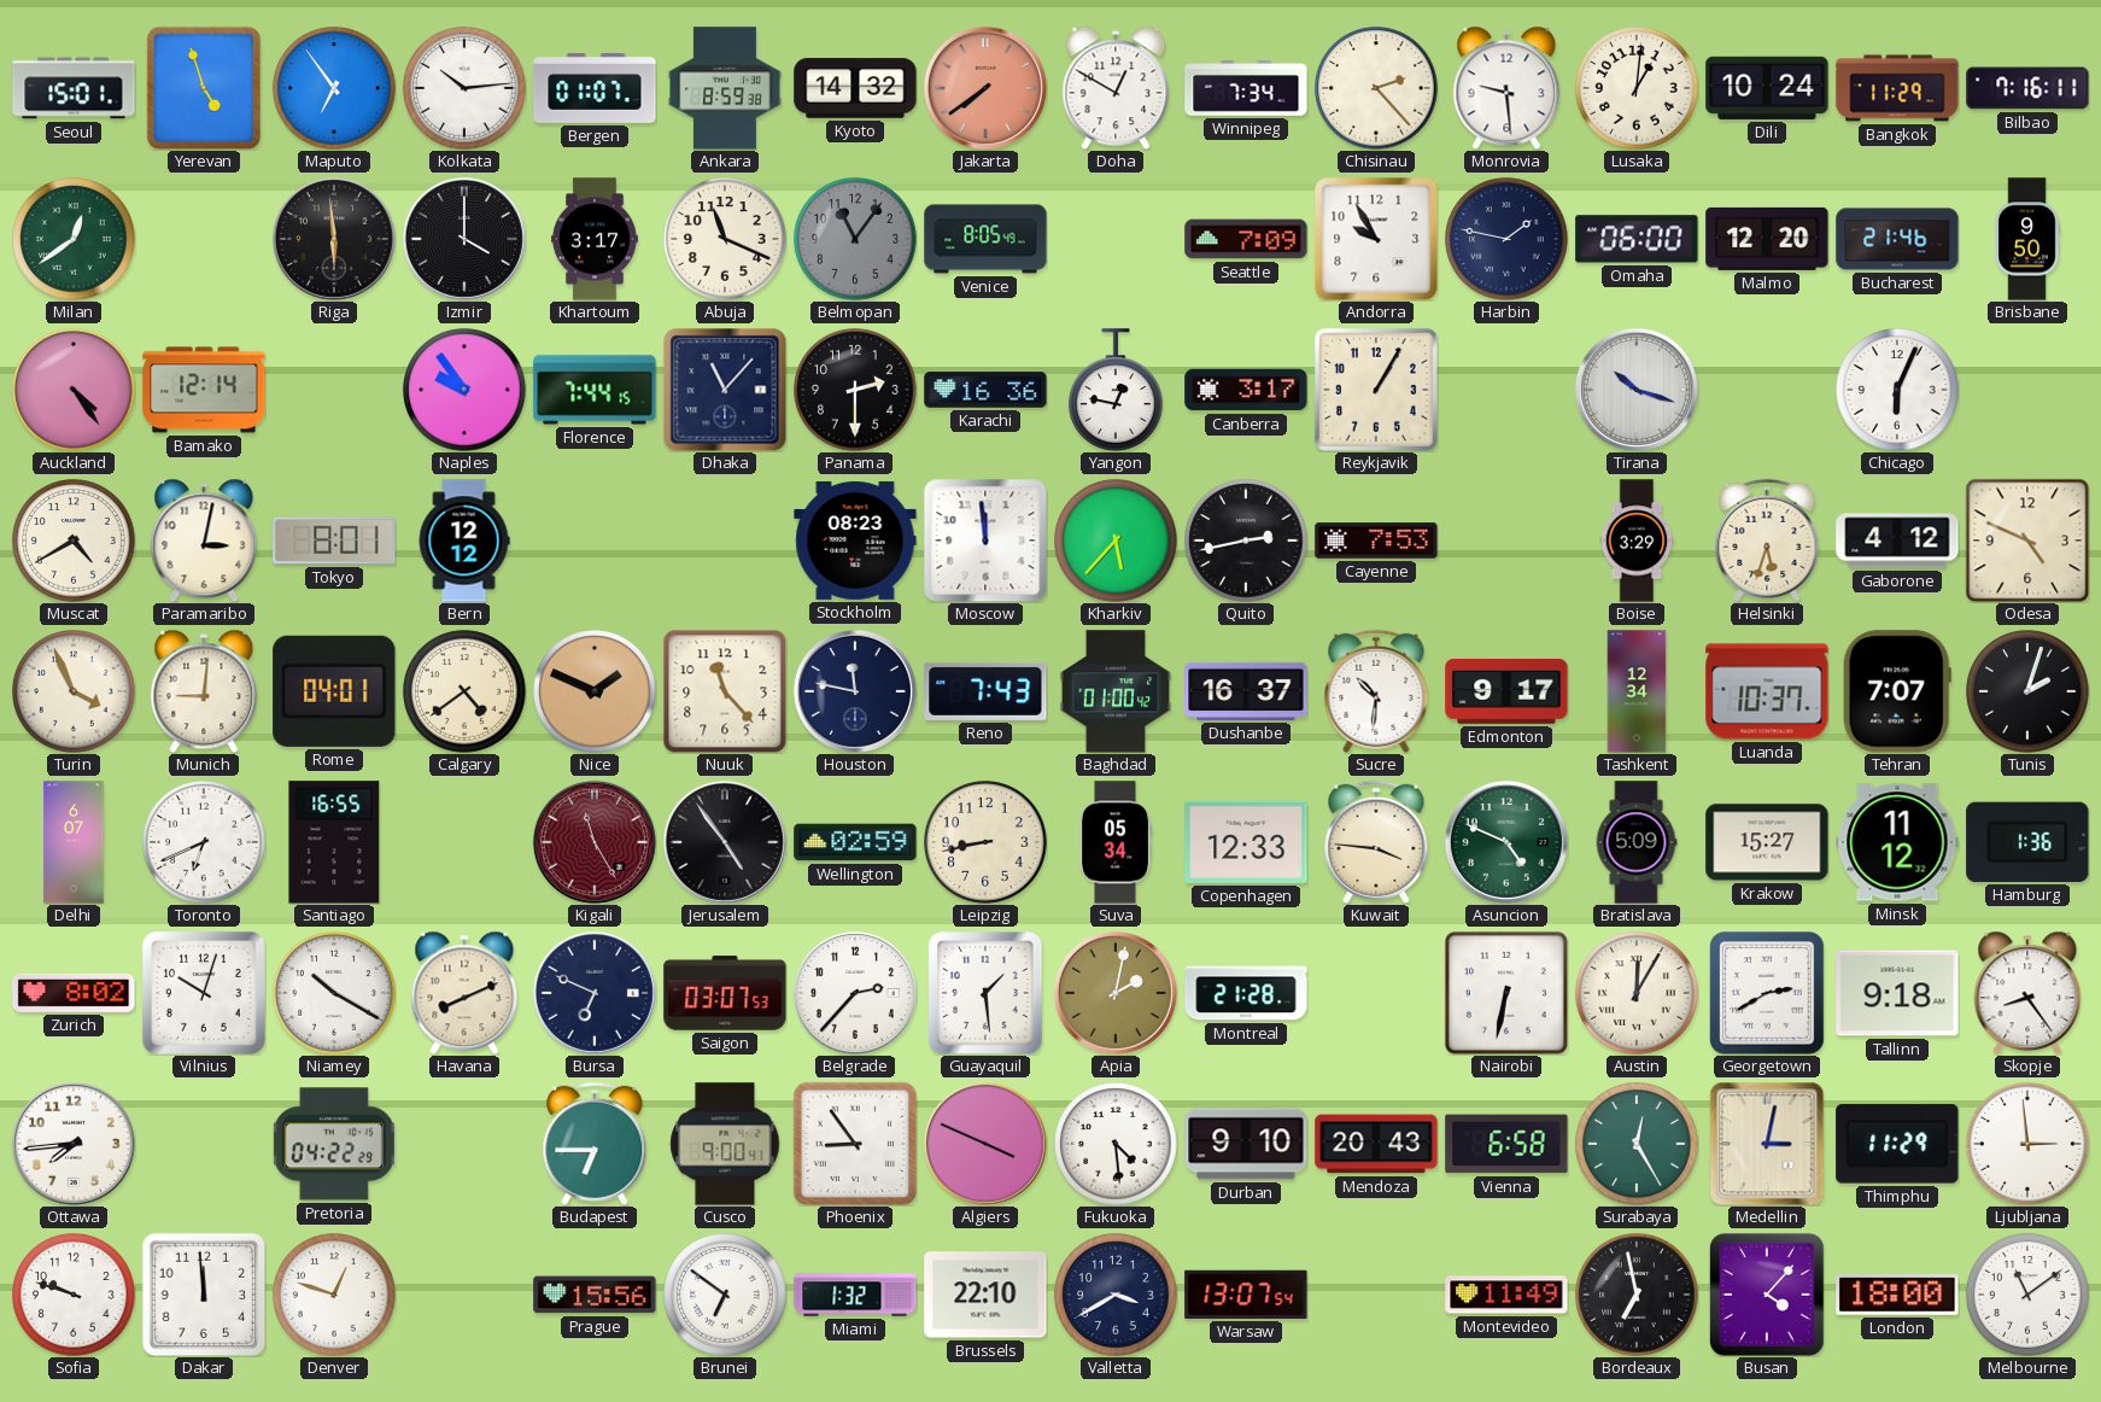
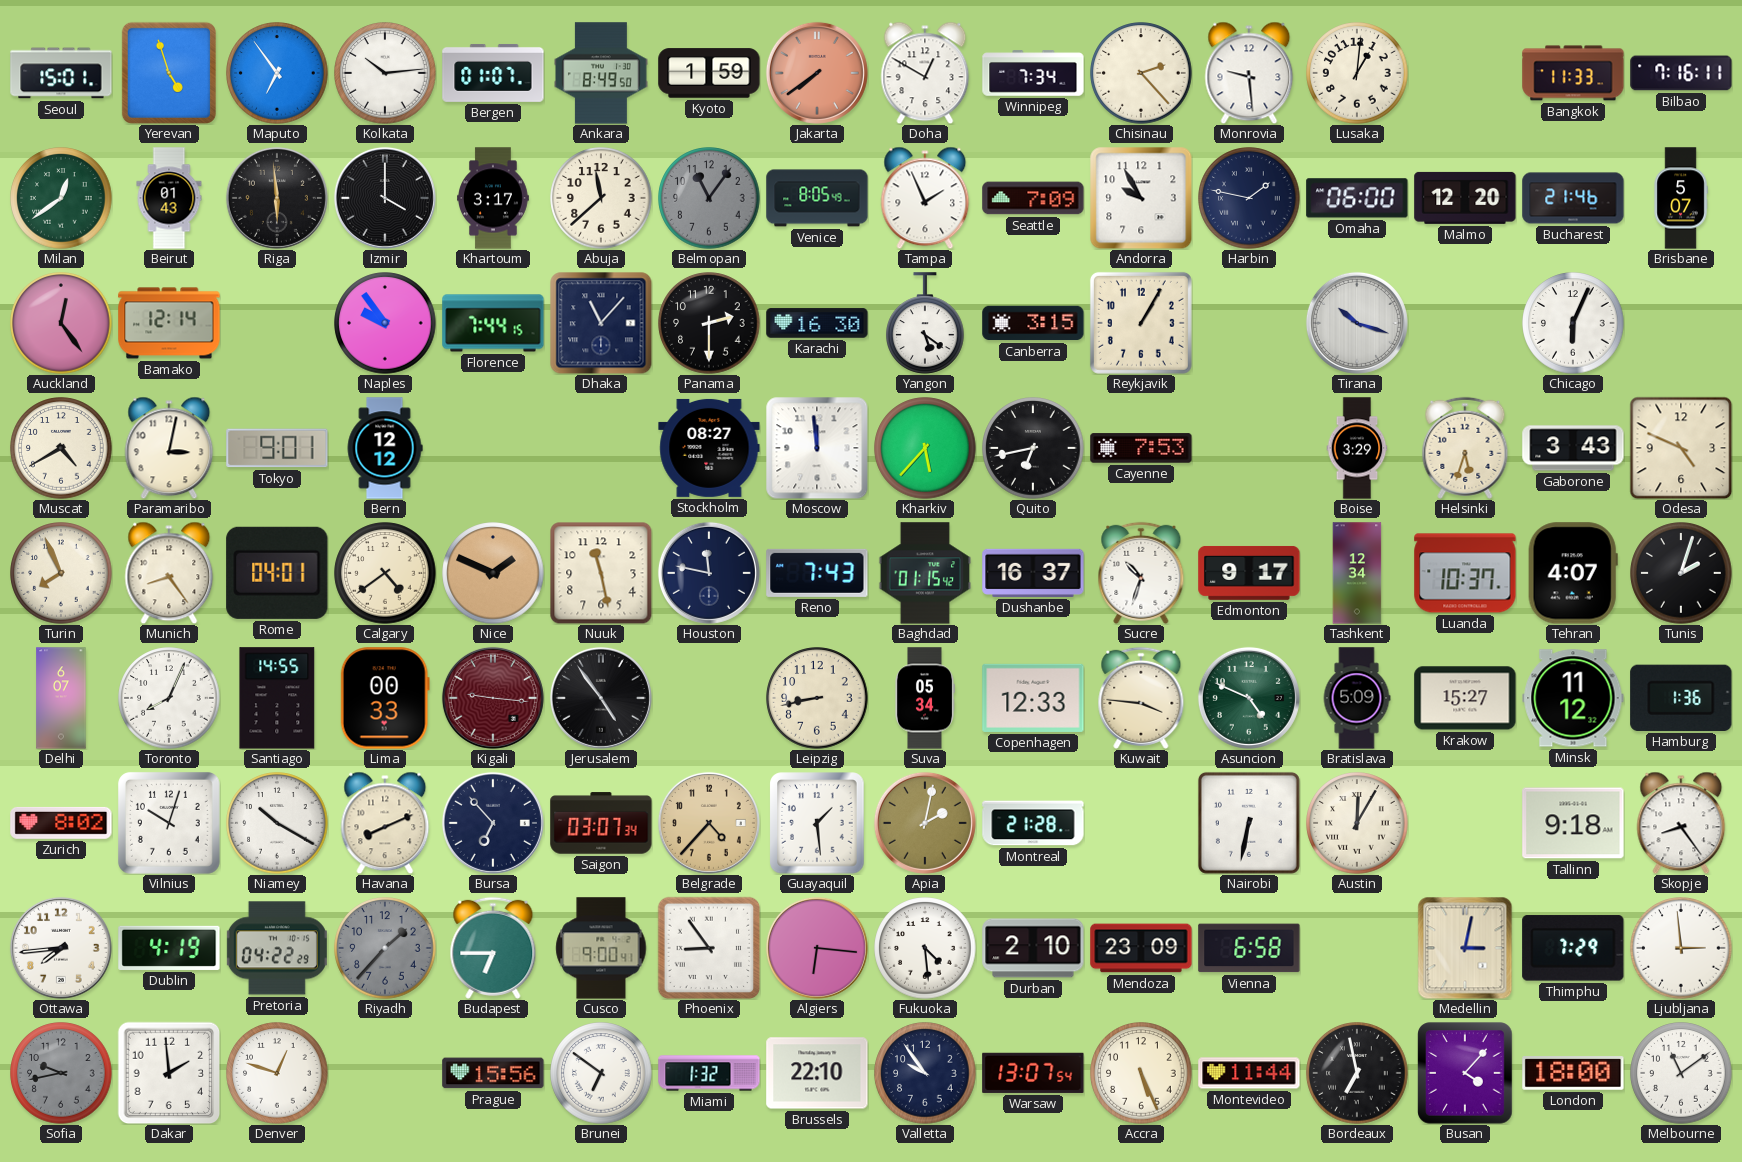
Ankara: 8:59 -> 8:49
Kyoto: 14:32 -> 1:59
Dili: 10:24 -> none
Bangkok: 11:29 -> 11:33
Beirut: none -> 01:43
Abuja: 11:19 -> 11:38
Tampa: none -> 1:56
Brisbane: 9:50 -> 5:07
Auckland: 4:24 -> 12:24
Karachi: 16:36 -> 16:30
Yangon: 12:47 -> 5:21
Canberra: 3:17 -> 3:15
Tokyo: 8:01 -> 9:01
Stockholm: 08:23 -> 08:27
Quito: 2:43 -> 6:43
Gaborone: 4:12 -> 3:43
Turin: 3:56 -> 7:56
Munich: 9:01 -> 8:24
Nuuk: 11:23 -> 11:28
Baghdad: 01:00 -> 01:15
Sucre: 10:31 -> 10:33
Tehran: 7:07 -> 4:07
Toronto: 6:41 -> 8:04
Santiago: 16:55 -> 14:55
Lima: none -> 00:33
Kigali: 11:25 -> 9:16
Wellington: 02:59 -> none
Bursa: 6:49 -> 6:53
Saigon: 03:07:53 -> 03:07:34
Belgrade: 2:37 -> 4:37
Belgrade dial: white -> champagne
Georgetown: 2:40 -> none
Dublin: none -> 4:19
Riyadh: none -> 1:37
Algiers: 3:49 -> 6:16
Durban: 9:10 -> 2:10
Mendoza: 20:43 -> 23:09
Surabaya: 12:25 -> none
Thimphu: 11:29 -> 7:29
Sofia: 9:48 -> 9:43
Sofia dial: white -> grey
Dakar: 11:59 -> 1:59
Valletta: 3:40 -> 9:54
Accra: none -> 5:26
Montevideo: 11:49 -> 11:44
